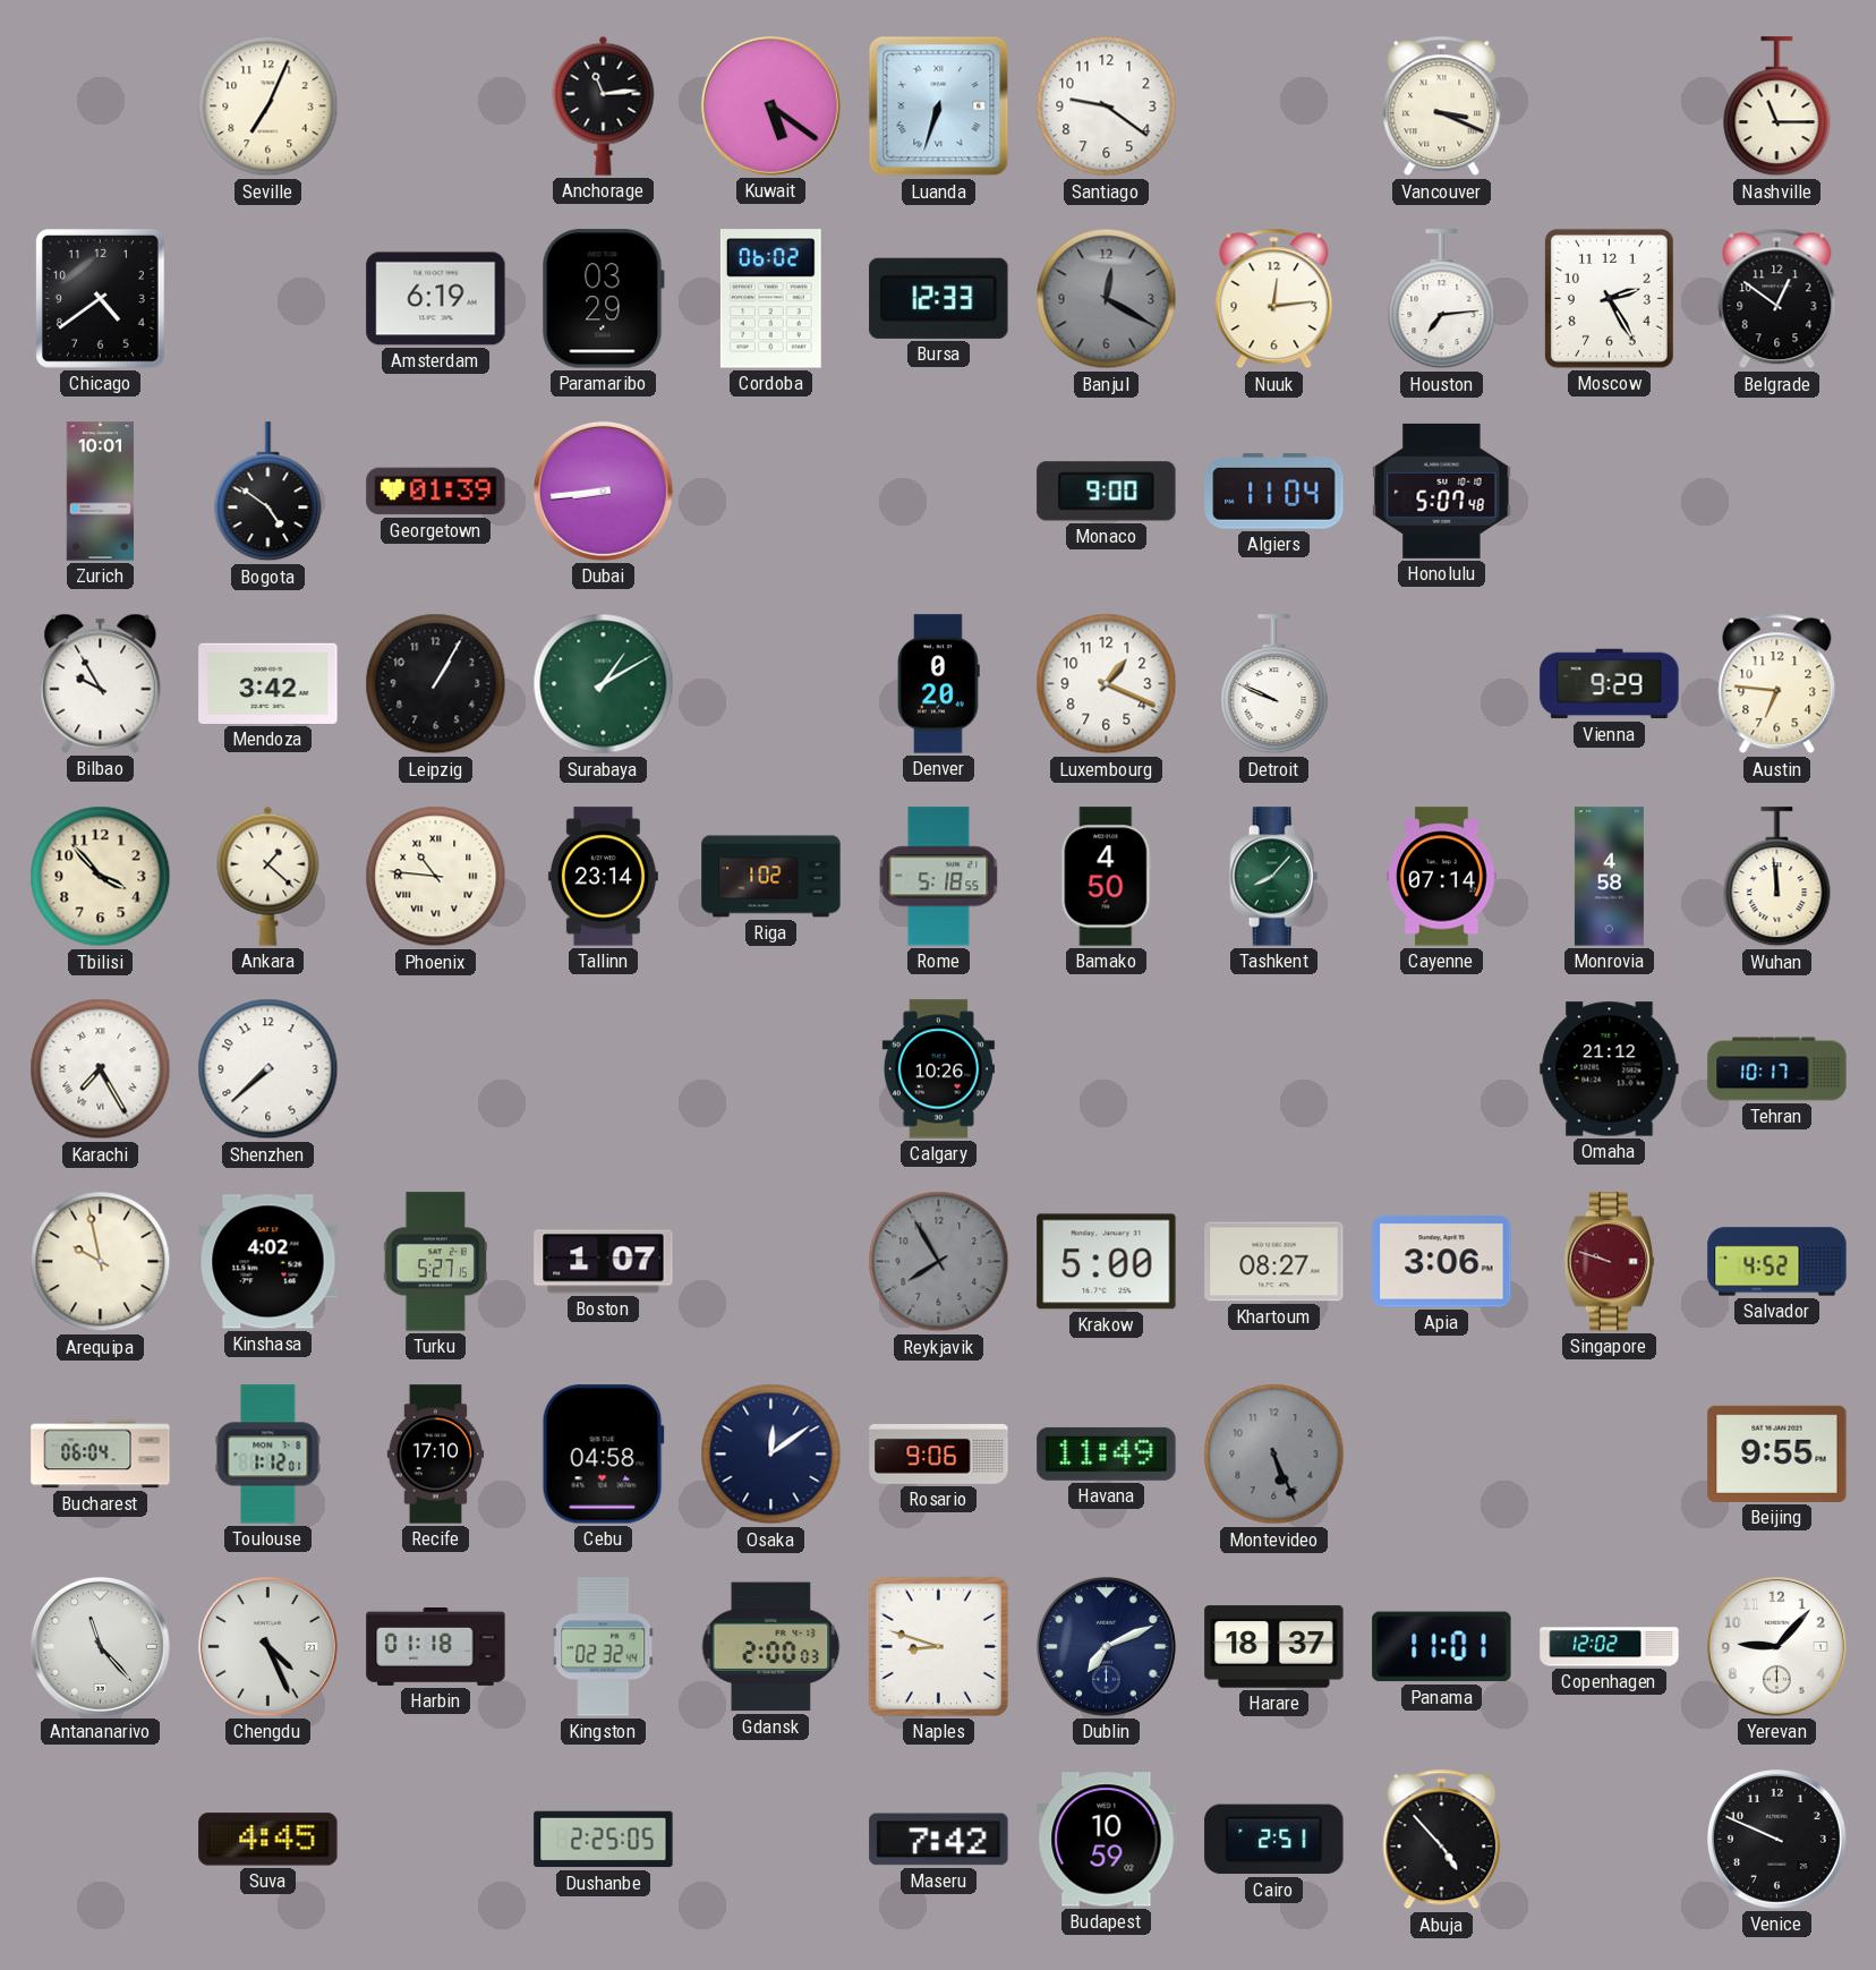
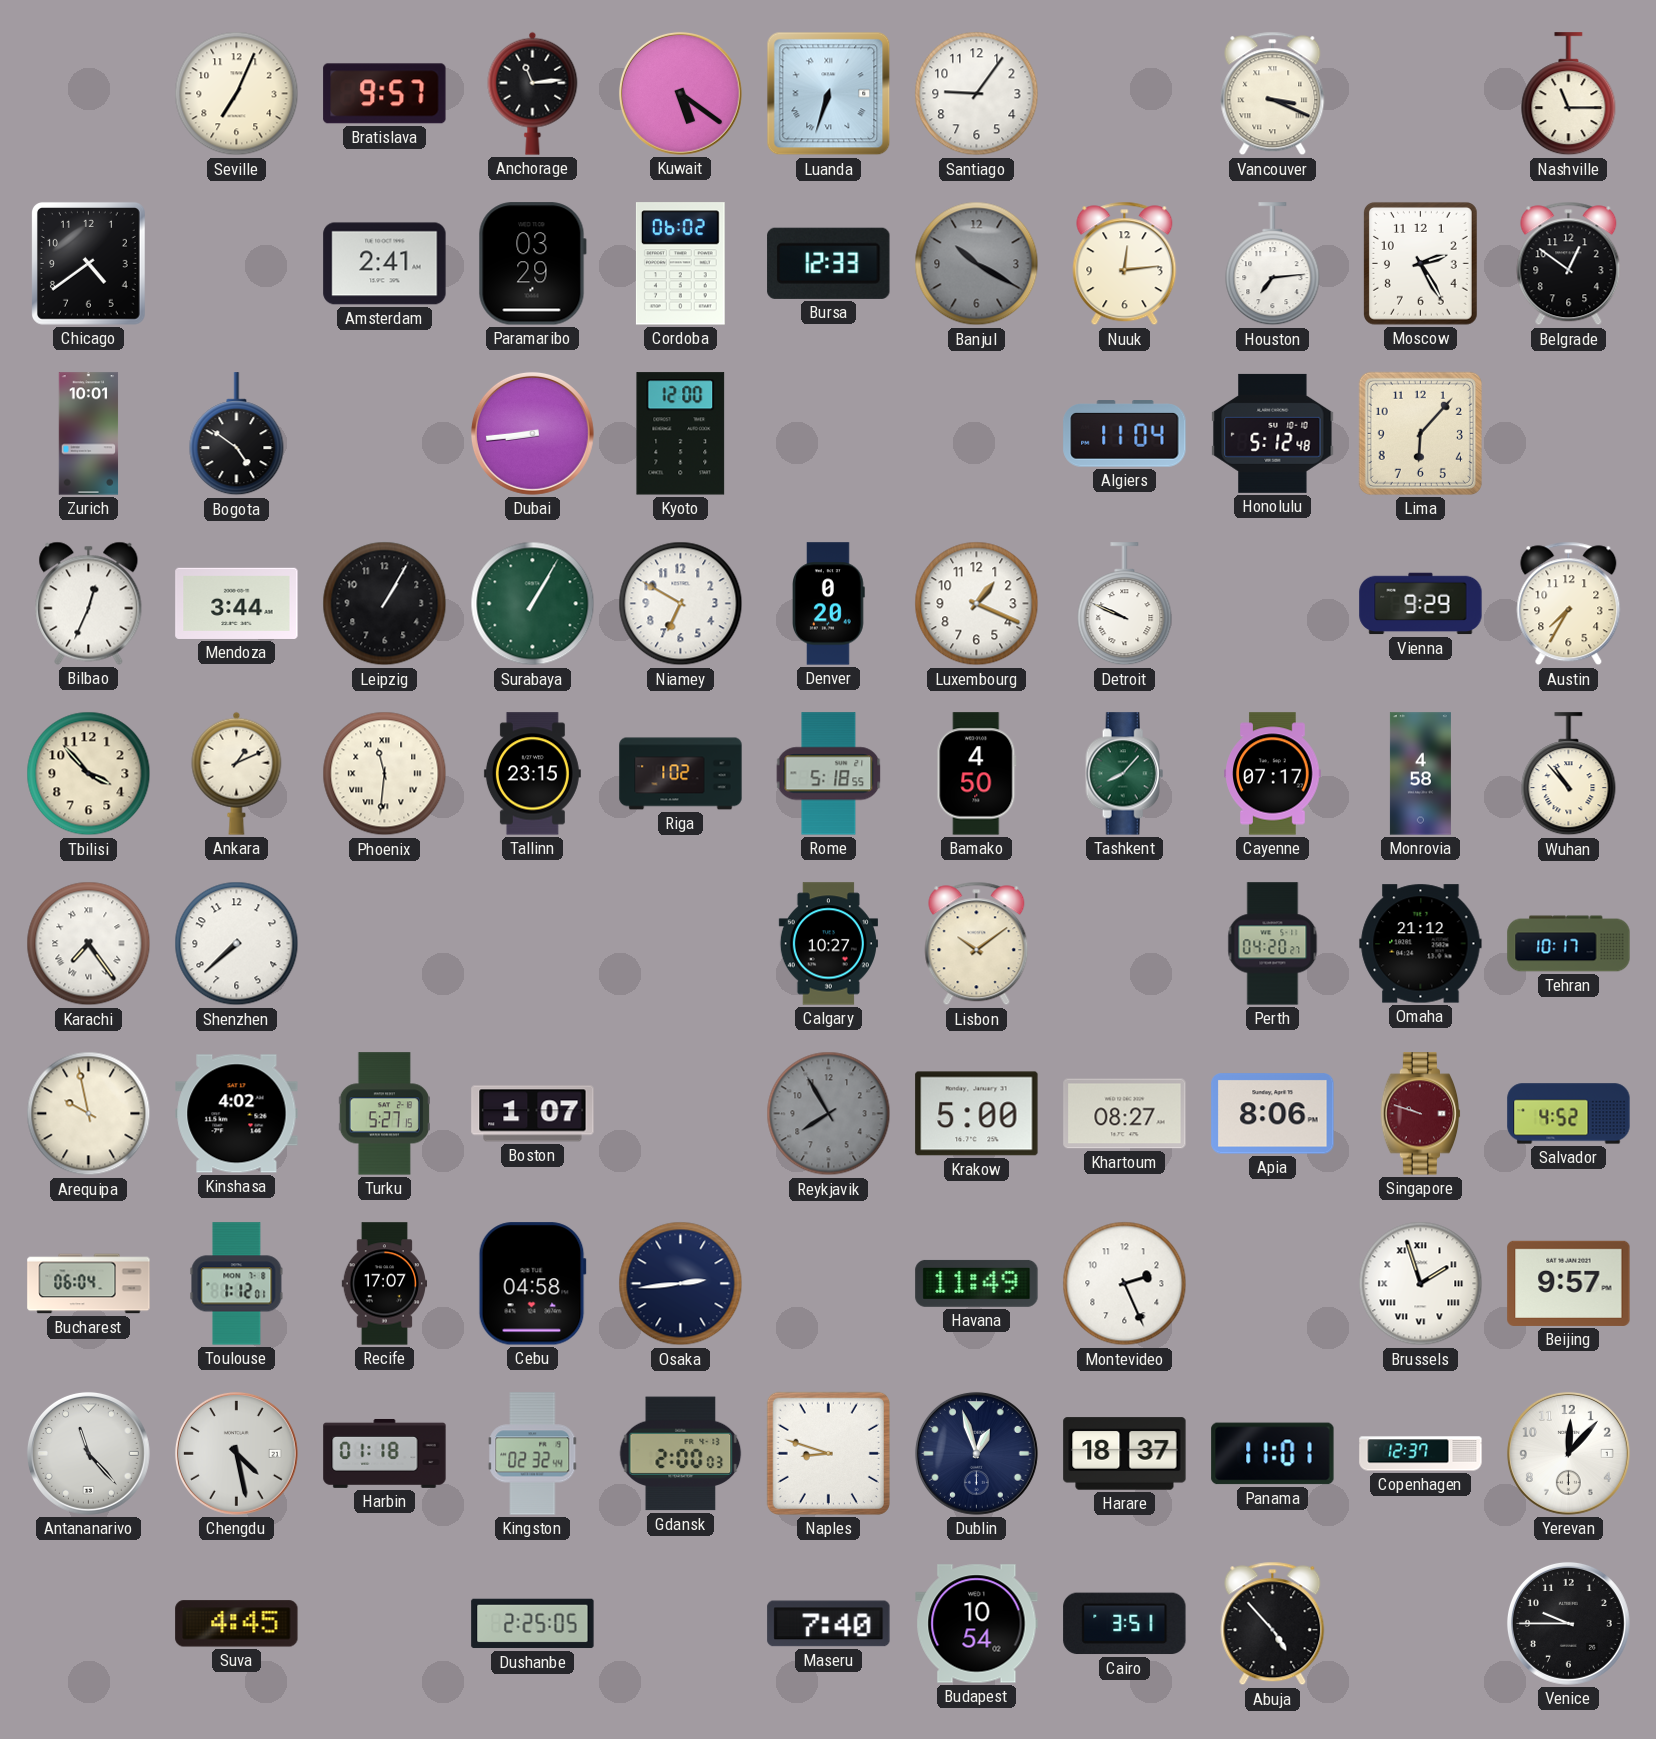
Bratislava: none -> 9:57
Santiago: 9:21 -> 9:06
Amsterdam: 6:19 -> 2:41
Banjul: 12:20 -> 10:20
Georgetown: 01:39 -> none
Kyoto: none -> 12:00
Monaco: 9:00 -> none
Honolulu: 5:07 -> 5:12
Lima: none -> 6:07
Bilbao: 9:55 -> 12:34
Mendoza: 3:42 -> 3:44
Surabaya: 1:10 -> 1:05
Niamey: none -> 6:50
Austin: 6:46 -> 7:35
Ankara: 1:22 -> 1:11
Phoenix: 10:46 -> 11:31
Tallinn: 23:14 -> 23:15
Cayenne: 07:14 -> 07:17
Wuhan: 11:59 -> 10:53
Karachi: 7:25 -> 7:24
Calgary: 10:26 -> 10:27
Lisbon: none -> 10:09
Perth: none -> 04:20
Apia: 3:06 -> 8:06
Recife: 17:10 -> 17:07
Osaka: 12:09 -> 2:44
Rosario: 9:06 -> none
Montevideo: 5:26 -> 2:26
Montevideo dial: grey -> white
Brussels: none -> 1:57
Beijing: 9:55 -> 9:57
Chengdu: 4:26 -> 4:28
Dublin: 7:11 -> 12:57
Copenhagen: 12:02 -> 12:37
Yerevan: 9:07 -> 12:07
Maseru: 7:42 -> 7:40
Budapest: 10:59 -> 10:54
Cairo: 2:51 -> 3:51
Venice: 9:49 -> 9:45
